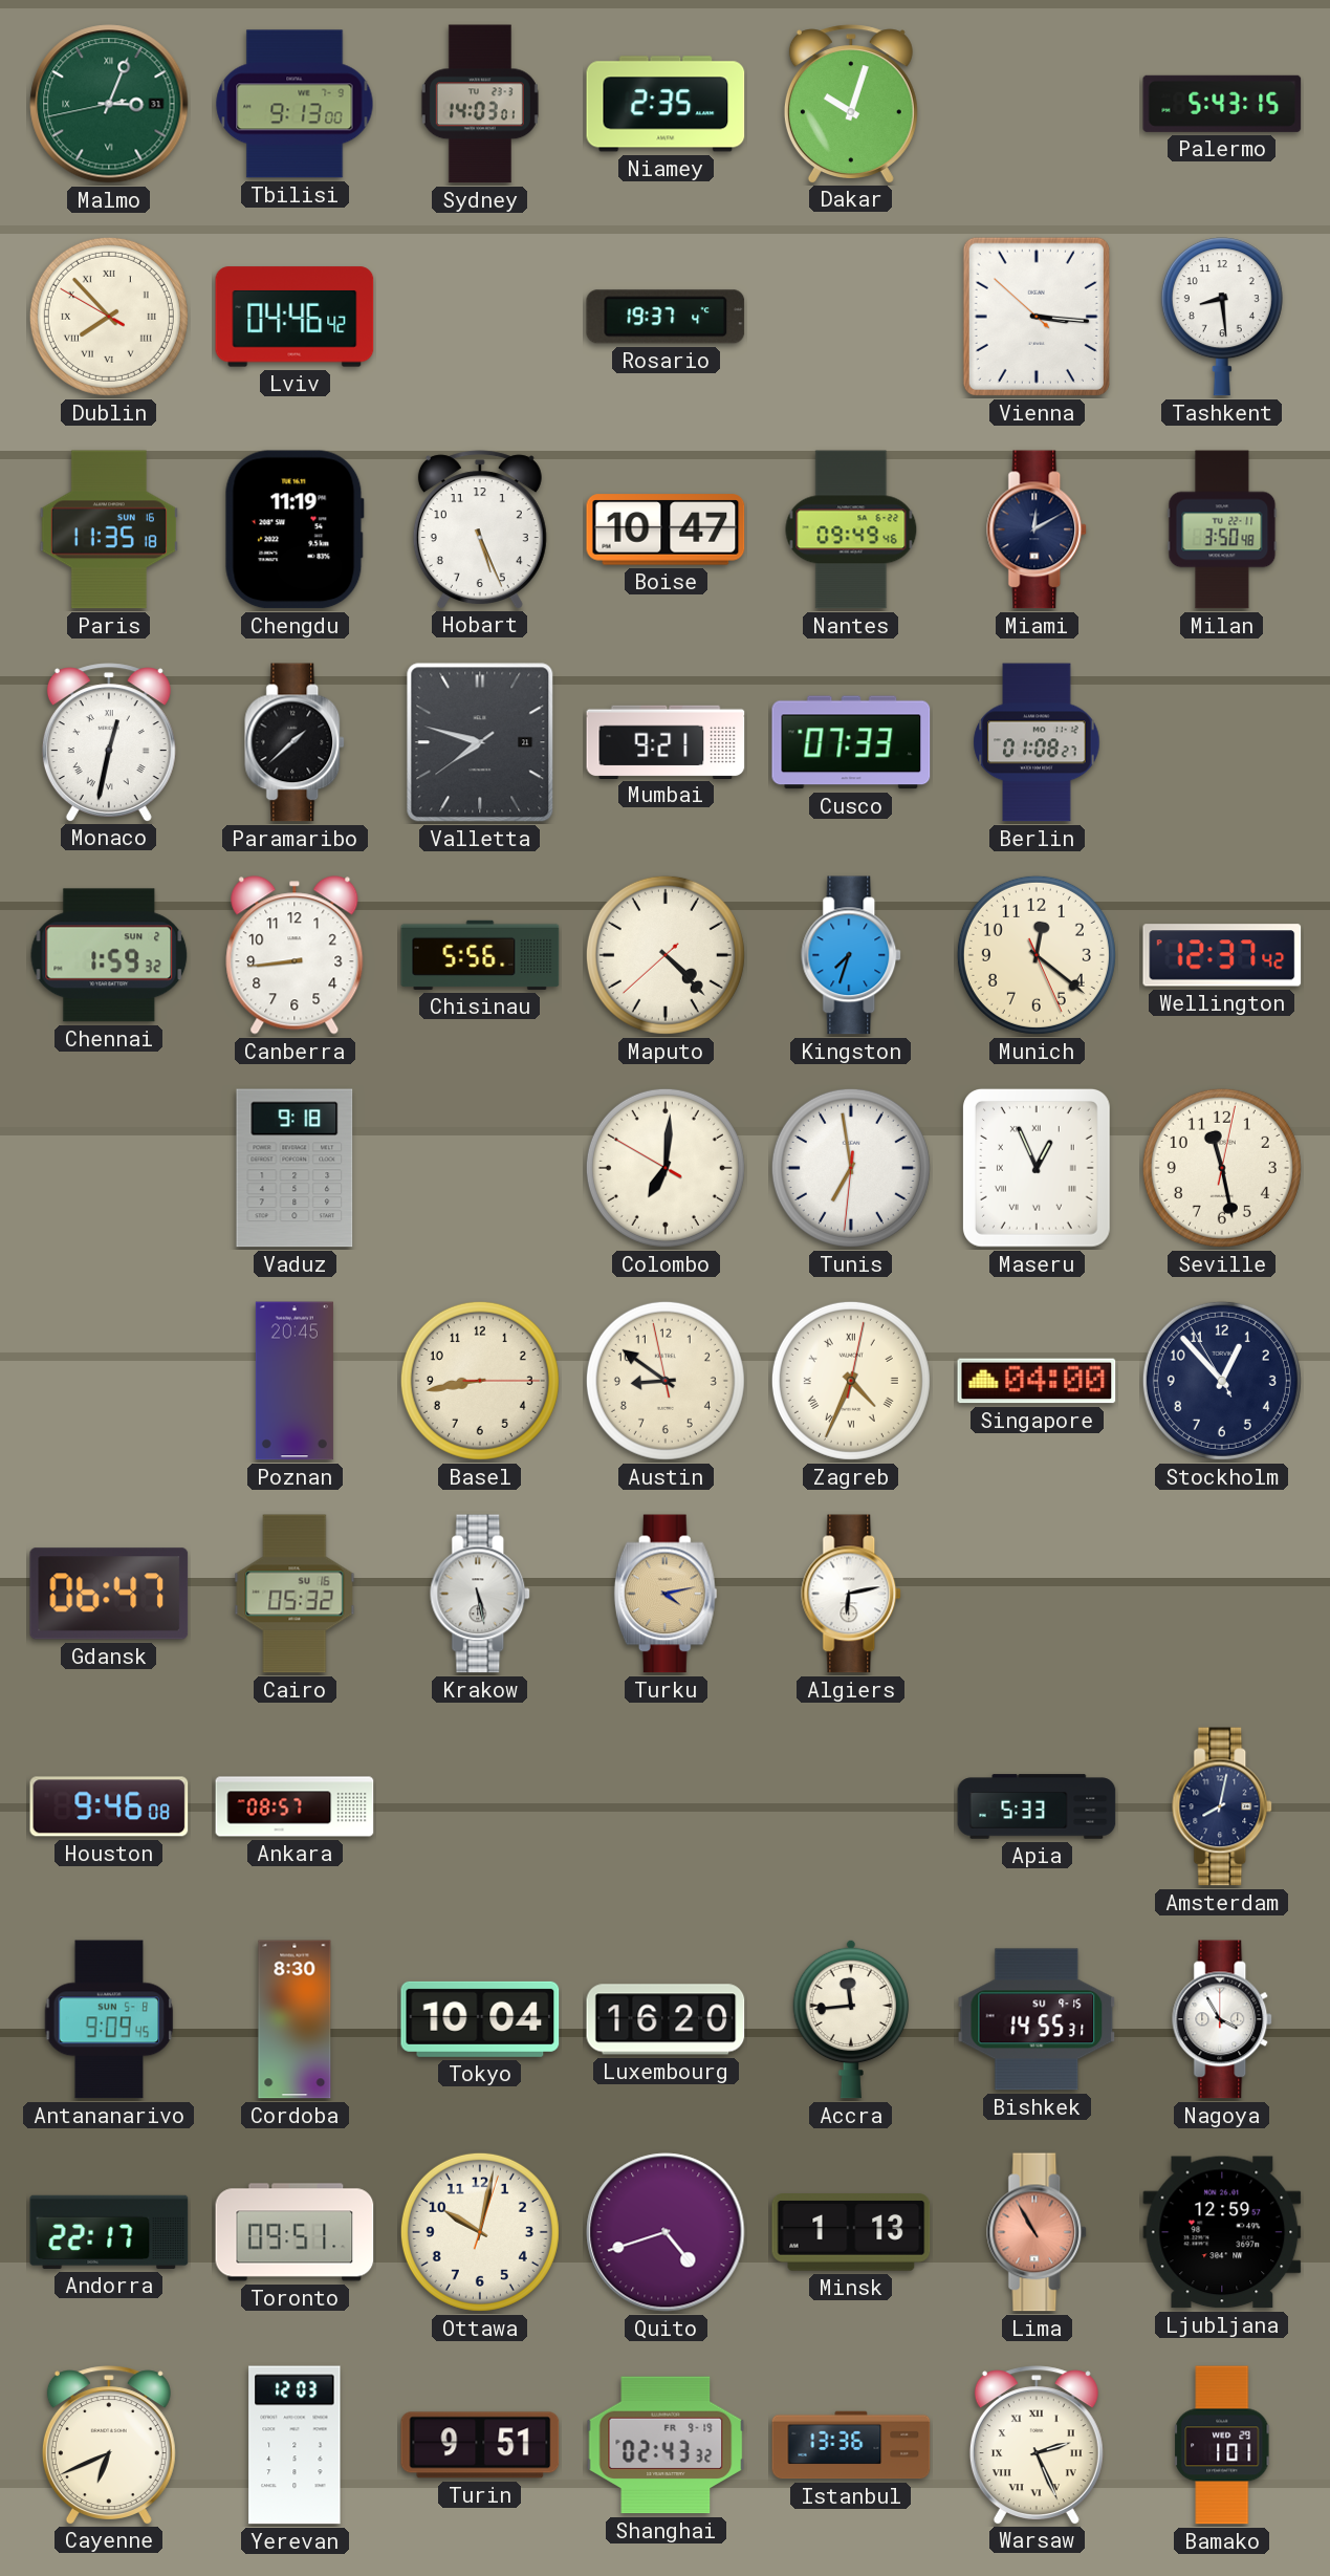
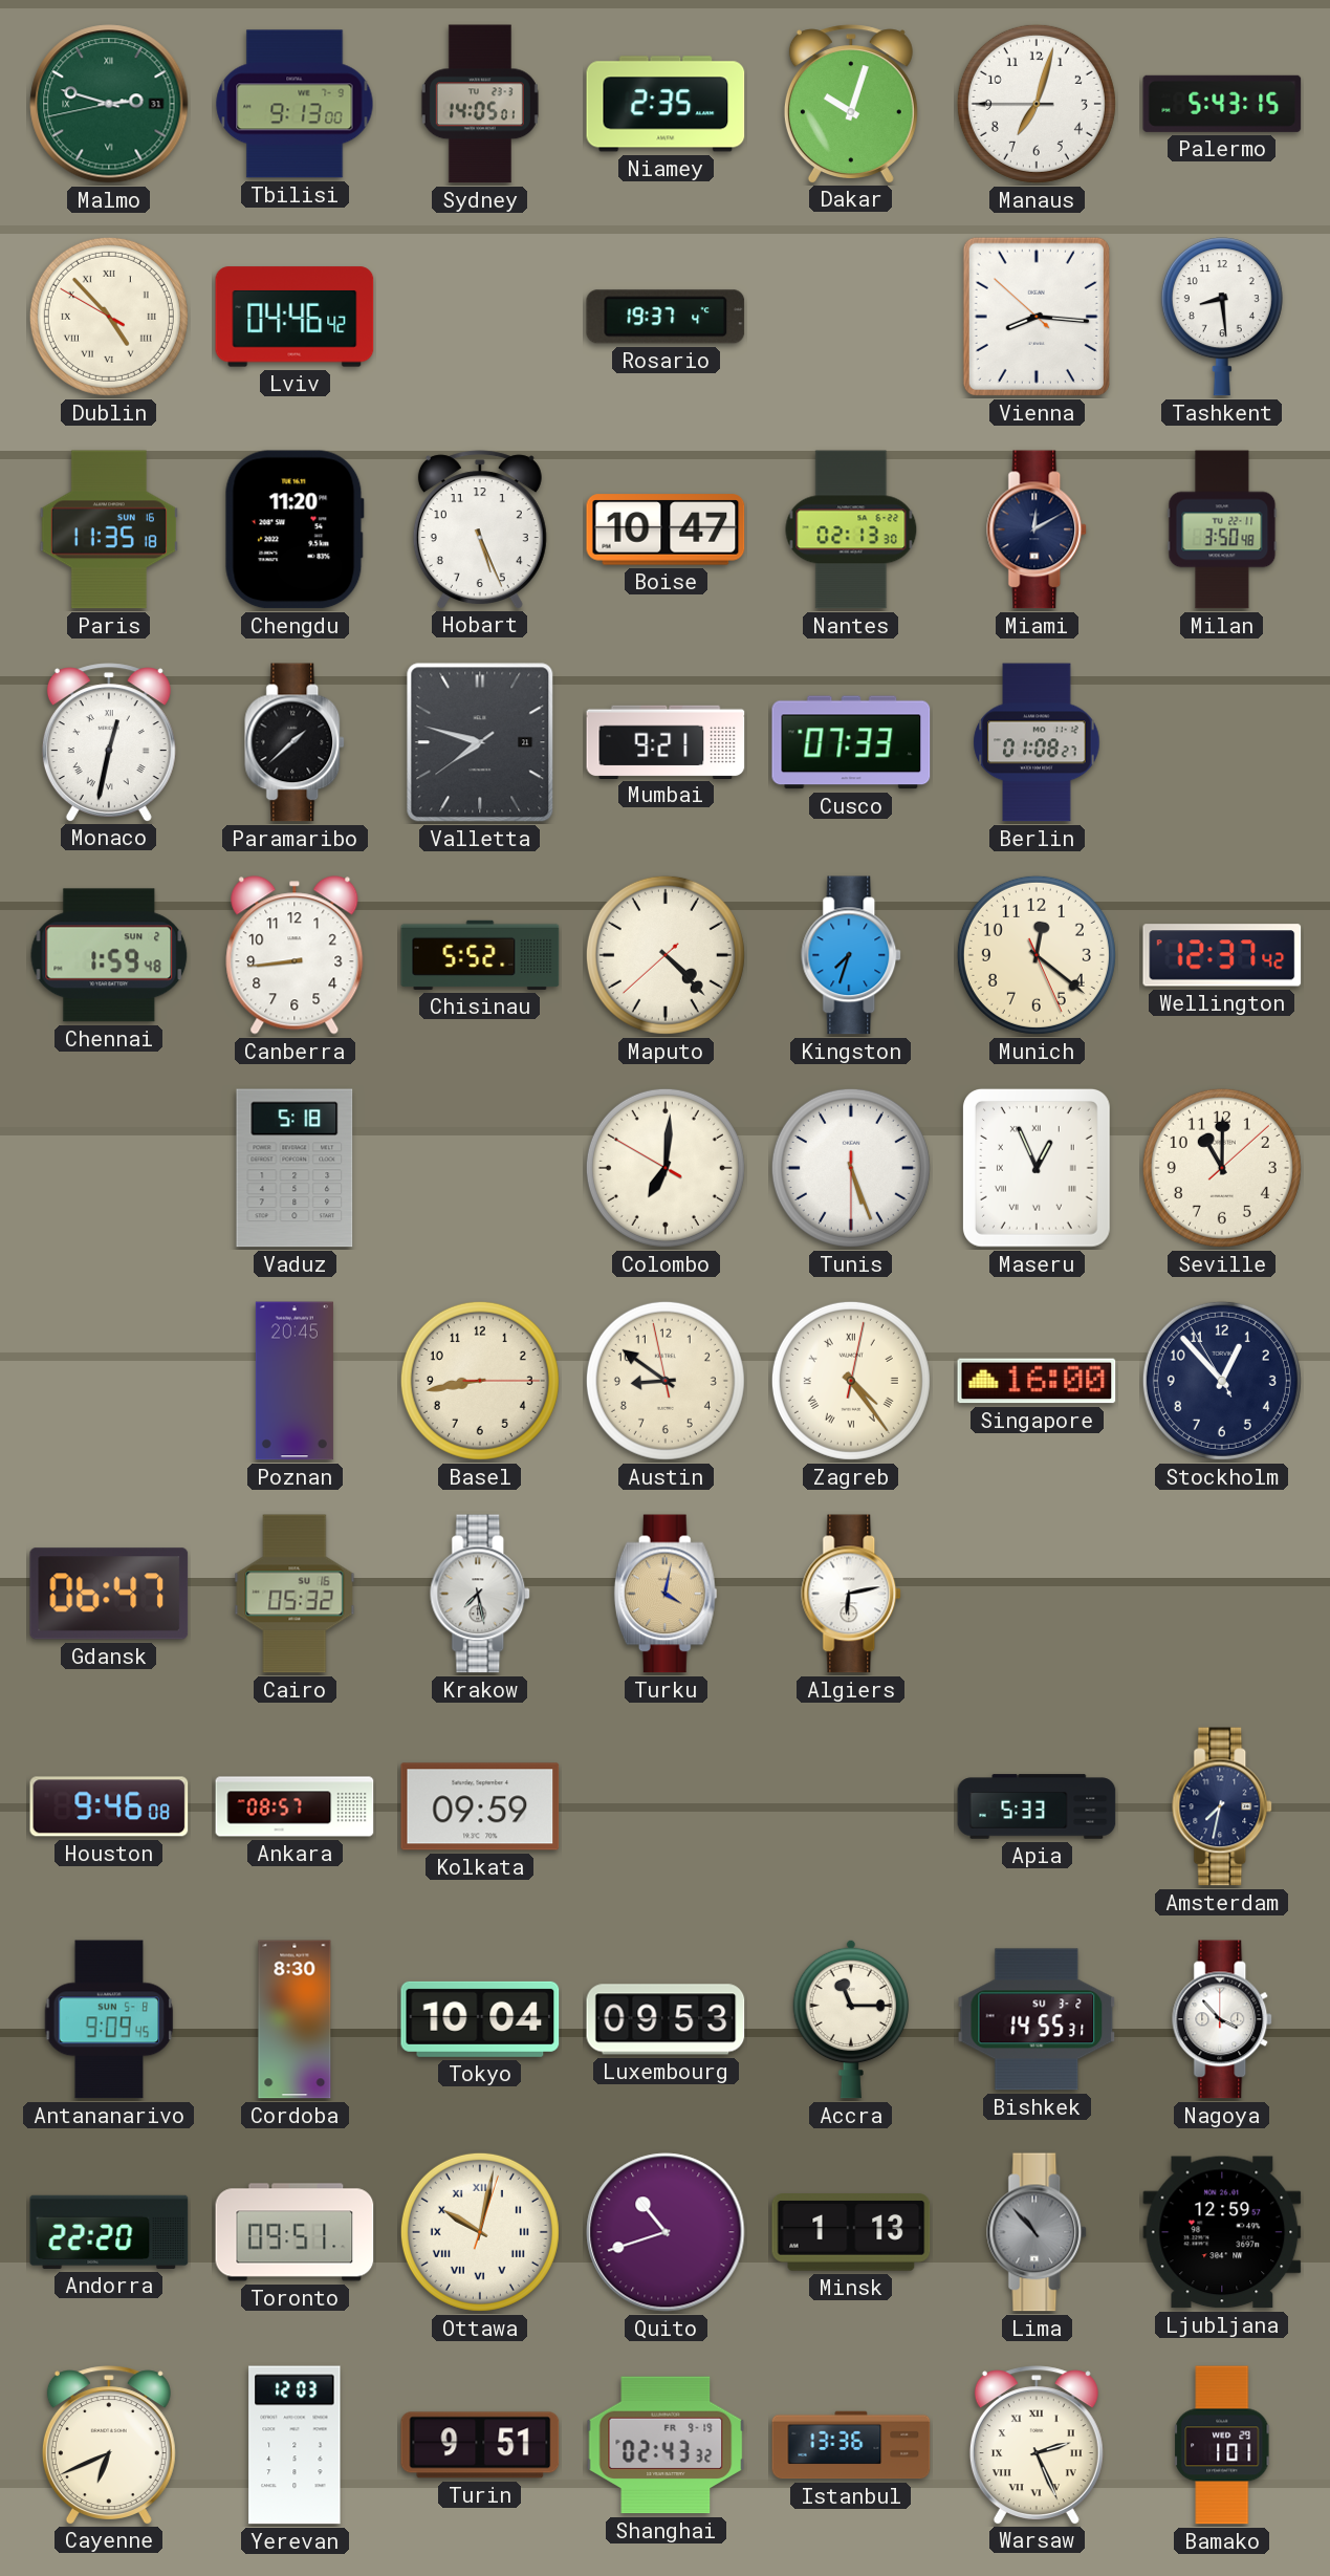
Malmo: 3:03 -> 2:47
Sydney: 14:03 -> 14:05
Manaus: none -> 7:02
Dublin: 7:52 -> 4:52
Vienna: 3:15 -> 8:15
Chengdu: 11:19 -> 11:20
Nantes: 09:49 -> 02:13
Chennai: 1:59:32 -> 1:59:48
Chisinau: 5:56 -> 5:52
Vaduz: 9:18 -> 5:18
Tunis: 6:58 -> 5:26
Seville: 11:28 -> 11:00
Zagreb: 4:34 -> 4:24
Singapore: 04:00 -> 16:00
Krakow: 5:28 -> 7:28
Turku: 4:13 -> 4:02
Kolkata: none -> 09:59
Amsterdam: 8:02 -> 7:32
Luxembourg: 16:20 -> 09:53
Accra: 11:44 -> 11:15
Bishkek date: SU 9-15 -> SU 3-2
Nagoya: 3:55 -> 3:53
Andorra: 22:17 -> 22:20
Ottawa numerals: Arabic -> Roman
Quito: 4:42 -> 10:42
Lima: 10:55 -> 10:53
Lima dial: salmon -> grey
